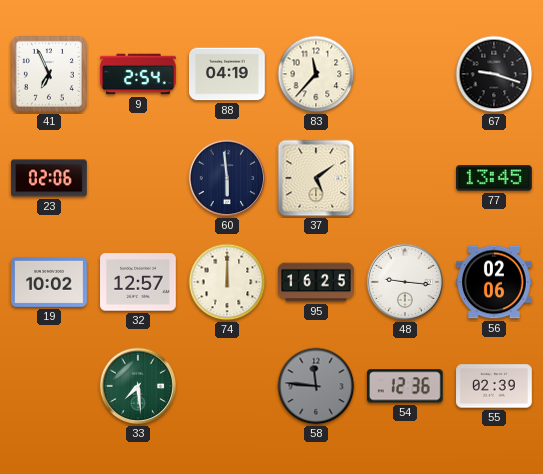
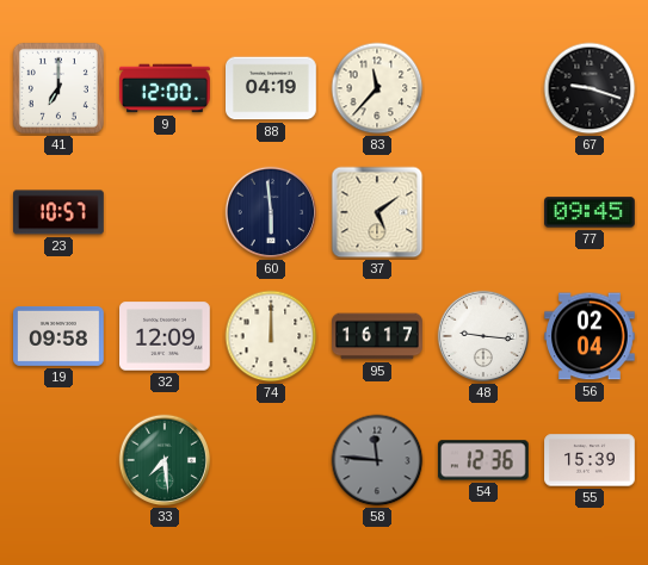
41: 6:56 -> 7:00
9: 2:54 -> 12:00
23: 02:06 -> 10:57
77: 13:45 -> 09:45
19: 10:02 -> 09:58
32: 12:57 -> 12:09
95: 16:25 -> 16:17
56: 02:06 -> 02:04
55: 02:39 -> 15:39
